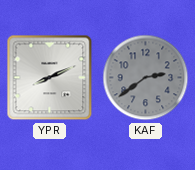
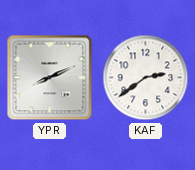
KAF dial: grey -> white
